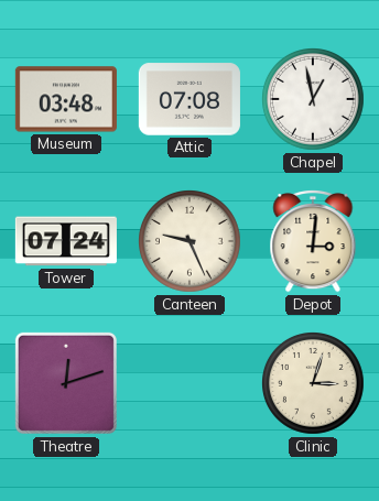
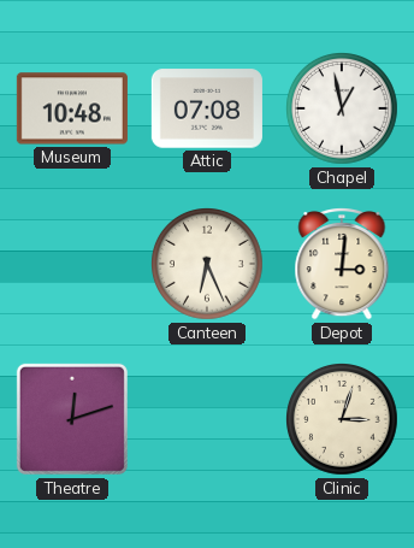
Museum: 03:48 -> 10:48
Tower: 07:24 -> none
Canteen: 9:26 -> 6:26
